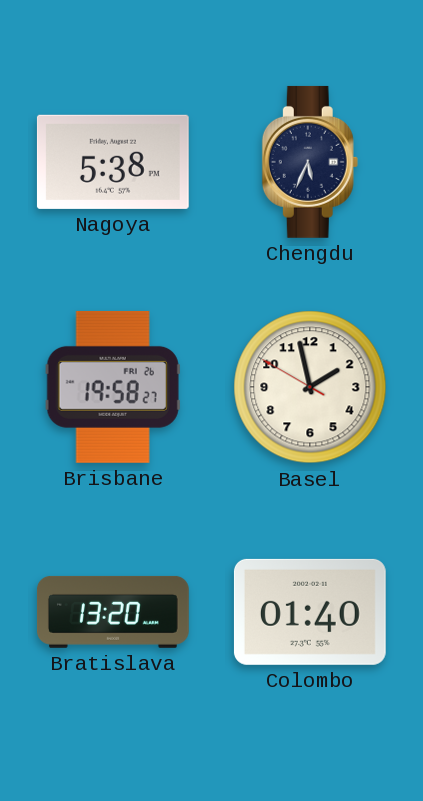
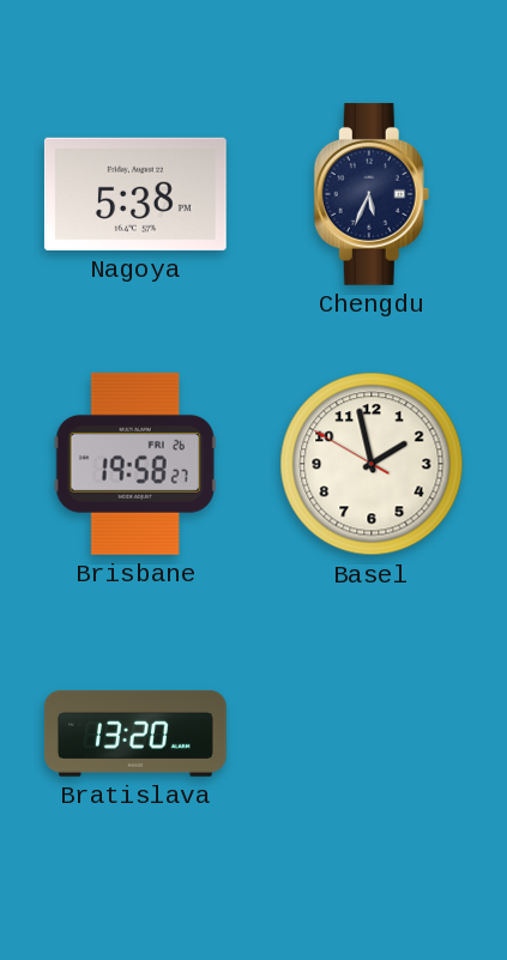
Colombo: 01:40 -> none
